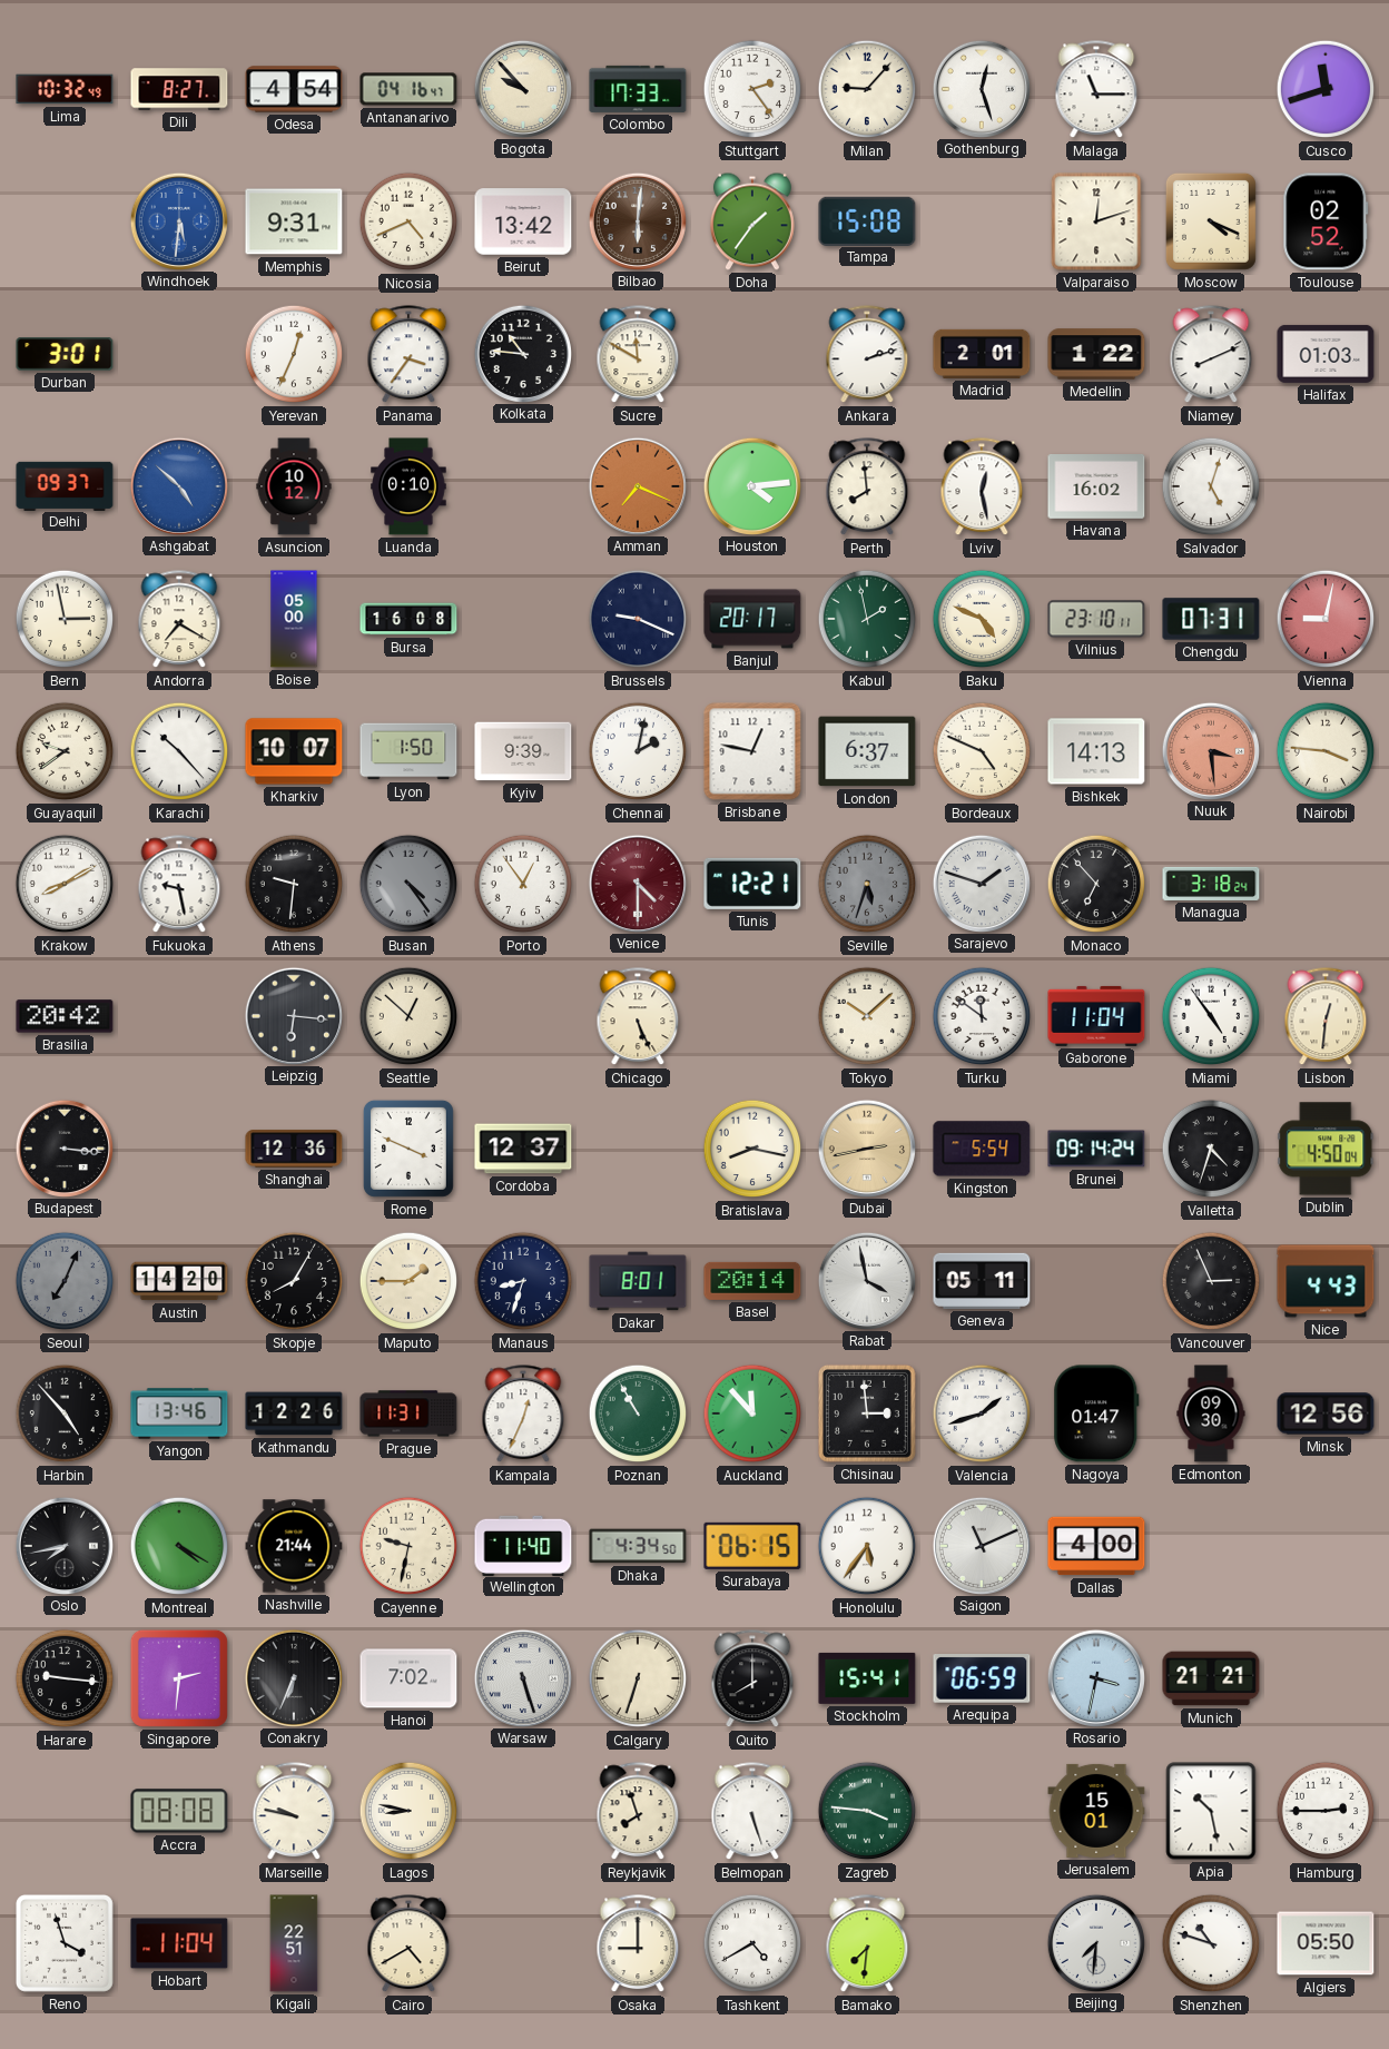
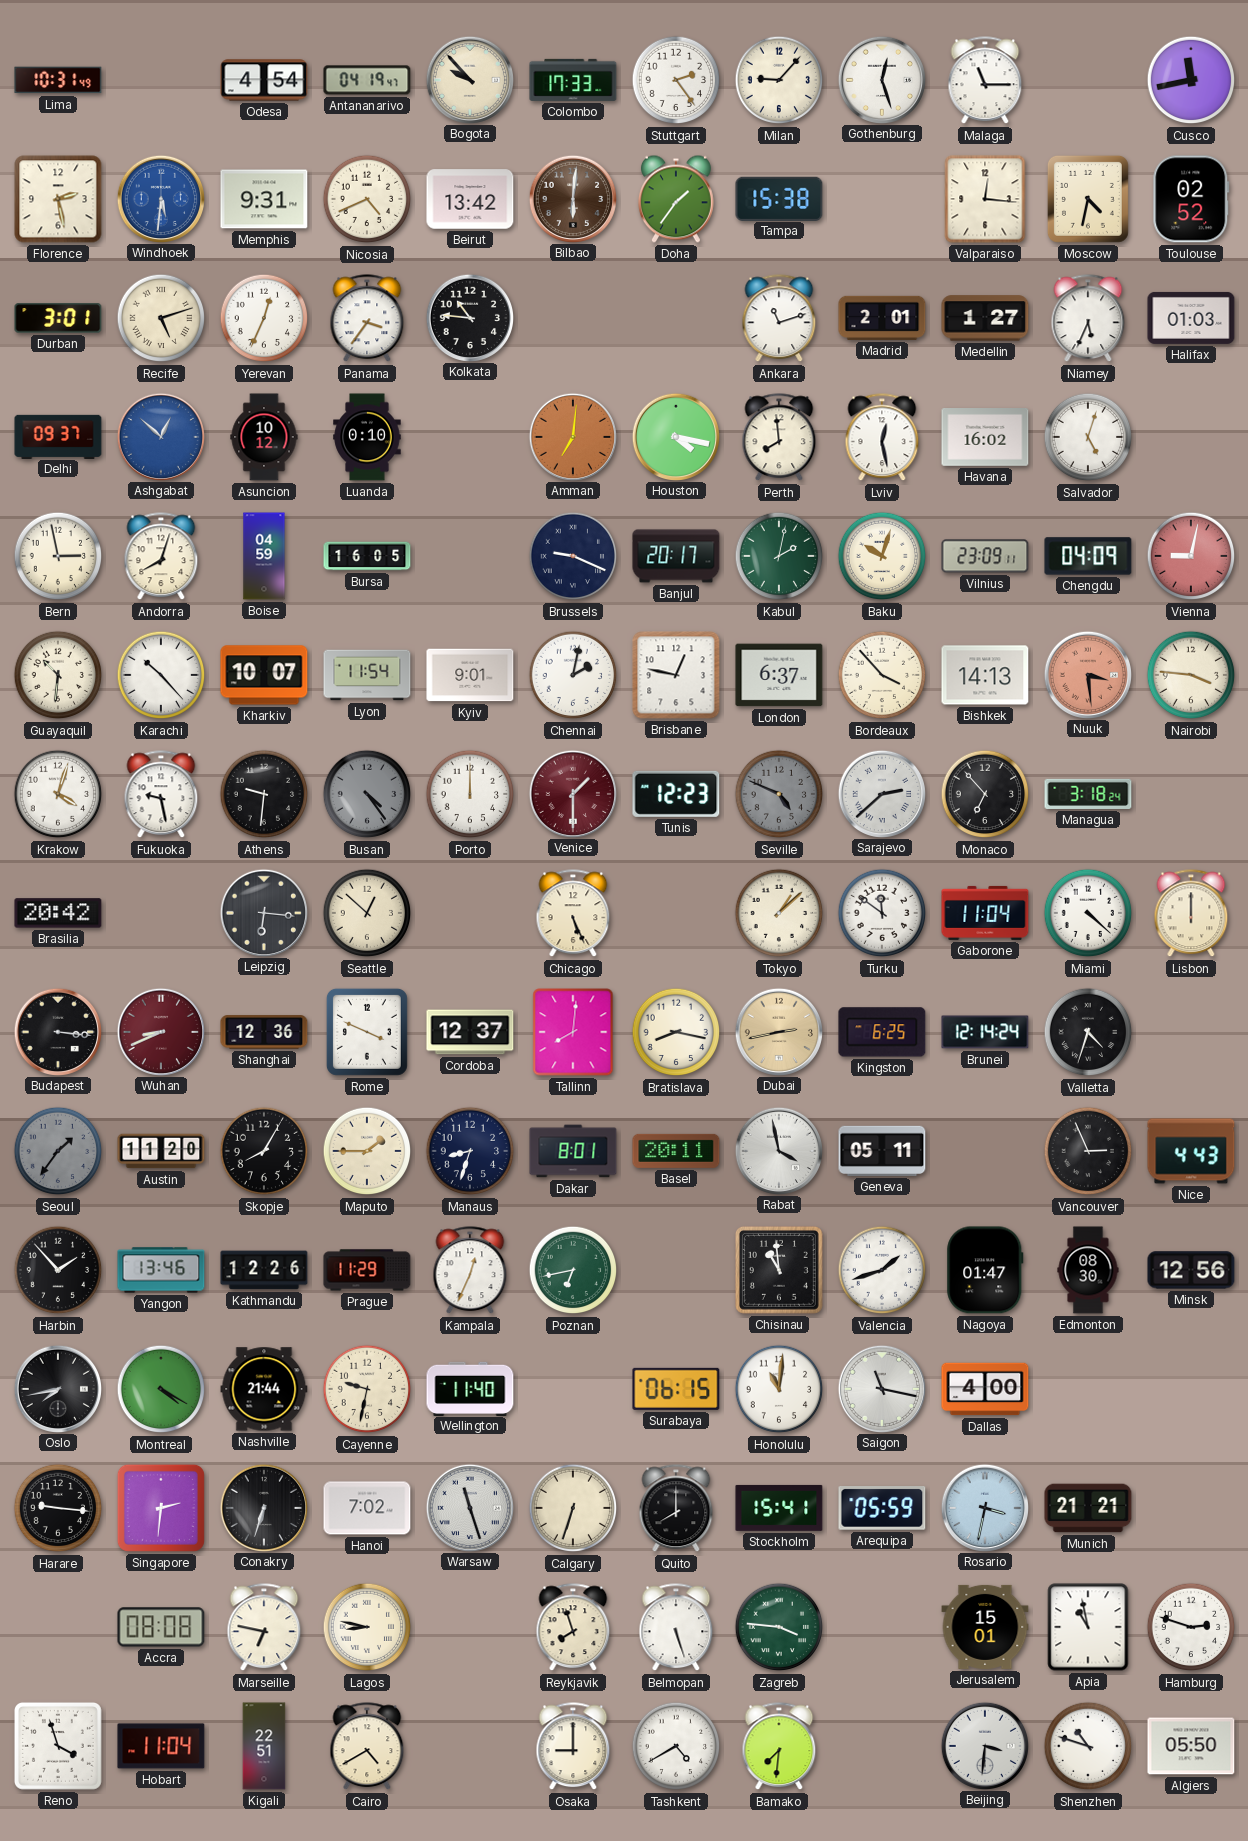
Lima: 10:32 -> 10:31
Dili: 8:27 -> none
Antananarivo: 04:16 -> 04:19
Cusco: 11:42 -> 11:43
Florence: none -> 2:28
Tampa: 15:08 -> 15:38
Valparaiso: 12:12 -> 12:16
Moscow: 4:19 -> 4:32
Recife: none -> 5:12
Sucre: 11:50 -> none
Ankara: 2:12 -> 11:12
Medellin: 1:22 -> 1:27
Niamey: 8:11 -> 5:34
Ashgabat: 4:52 -> 12:52
Amman: 7:19 -> 7:01
Houston: 4:14 -> 4:17
Andorra: 7:20 -> 8:03
Boise: 05:00 -> 04:59
Bursa: 16:08 -> 16:05
Kabul: 1:58 -> 2:02
Baku: 4:49 -> 10:03
Vilnius: 23:10 -> 23:09
Chengdu: 07:31 -> 04:09
Guayaquil: 9:39 -> 10:31
Lyon: 1:50 -> 11:54
Kyiv: 9:39 -> 9:01
Bordeaux: 4:49 -> 3:53
Krakow: 8:10 -> 4:03
Porto: 12:54 -> 12:00
Venice: 4:30 -> 1:30
Tunis: 12:21 -> 12:23
Seville: 5:33 -> 4:49
Sarajevo: 1:48 -> 2:38
Tokyo: 10:08 -> 1:08
Miami: 4:54 -> 4:22
Lisbon: 12:31 -> 12:00
Wuhan: none -> 8:41
Tallinn: none -> 8:01
Kingston: 5:54 -> 6:25
Brunei: 09:14 -> 12:14
Dublin: 4:50 -> none
Seoul: 7:04 -> 1:36
Austin: 14:20 -> 11:20
Basel: 20:14 -> 20:11
Harbin: 4:53 -> 1:53
Prague: 11:31 -> 11:29
Poznan: 10:55 -> 6:43
Auckland: 11:53 -> none
Chisinau: 2:59 -> 10:59
Edmonton: 09:30 -> 08:30
Dhaka: 4:34 -> none
Honolulu: 5:36 -> 11:01
Saigon: 11:11 -> 11:17
Conakry: 6:34 -> 6:33
Warsaw: 5:27 -> 11:27
Arequipa: 06:59 -> 05:59
Marseille: 9:47 -> 6:47
Apia: 10:28 -> 10:58
Hamburg: 2:45 -> 2:48
Beijing: 7:31 -> 3:31
